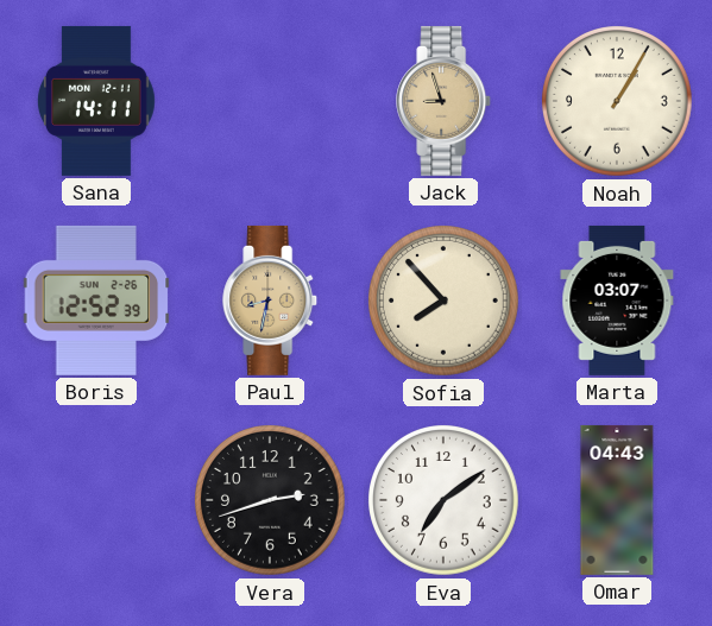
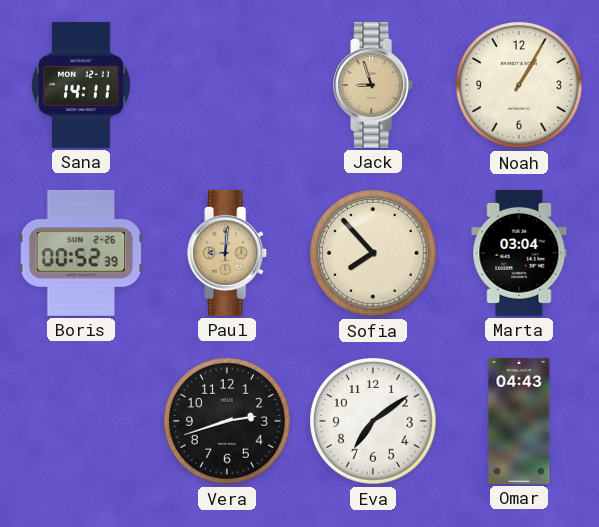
Boris: 12:52 -> 00:52
Paul: 8:32 -> 9:01
Marta: 03:07 -> 03:04
